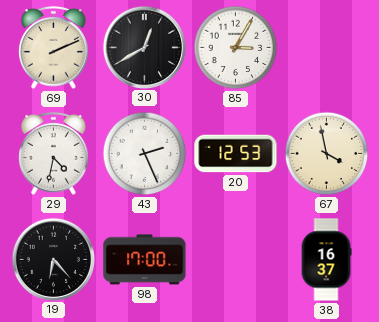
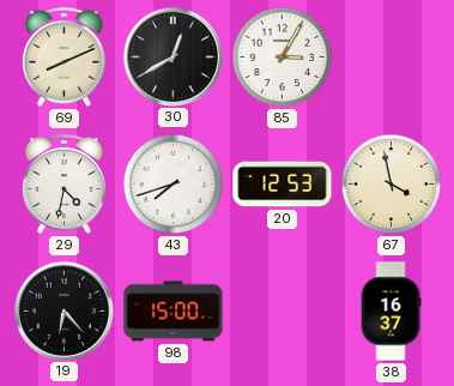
69: 2:11 -> 8:11
43: 2:26 -> 7:42
98: 17:00 -> 15:00
